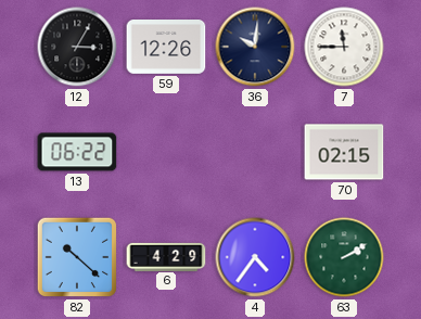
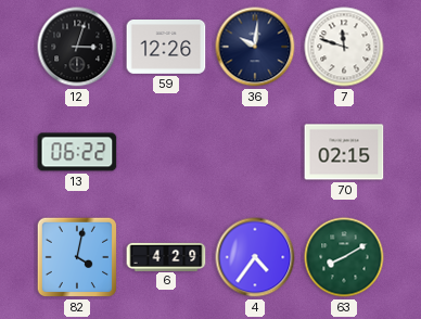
12: 3:05 -> 3:03
7: 11:45 -> 11:48
82: 10:22 -> 4:02
63: 2:10 -> 8:10
